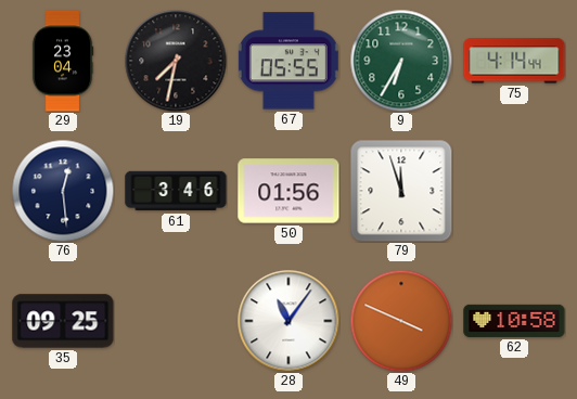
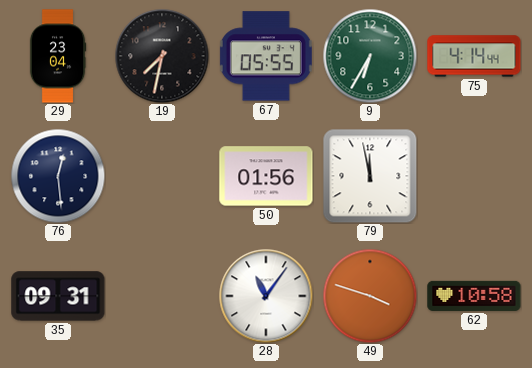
61: 3:46 -> none
79: 11:57 -> 11:58
35: 09:25 -> 09:31
49: 3:49 -> 3:48
